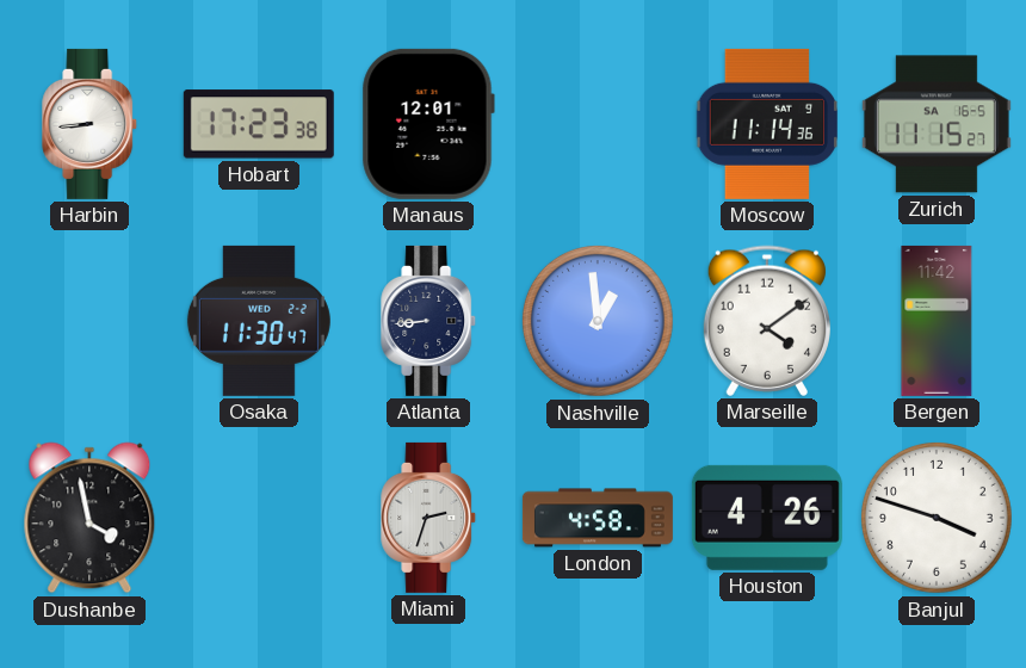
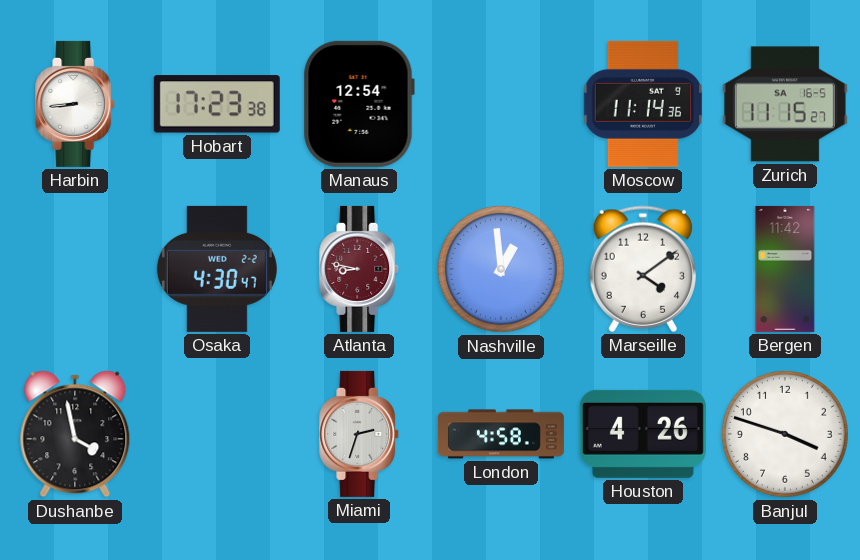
Manaus: 12:01 -> 12:54
Osaka: 11:30 -> 4:30
Atlanta: 8:44 -> 8:47
Atlanta dial: navy -> burgundy
